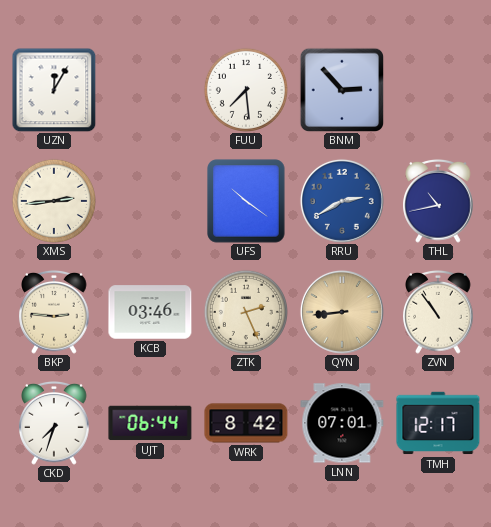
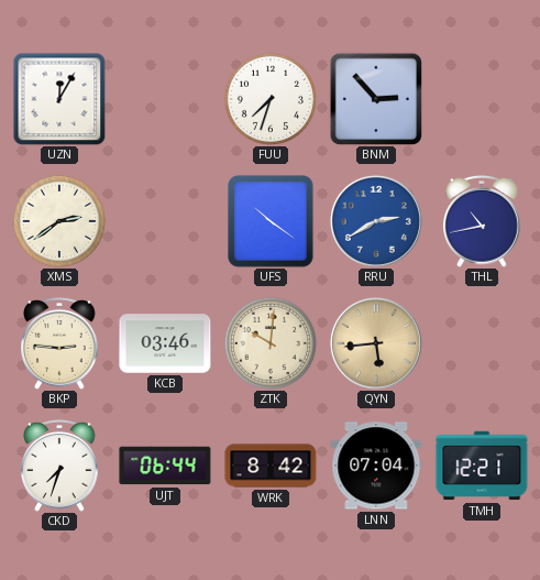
FUU: 7:29 -> 7:33
XMS: 2:44 -> 2:39
ZTK: 2:26 -> 10:01
QYN: 8:44 -> 5:44
ZVN: 10:54 -> none
LNN: 07:01 -> 07:04
TMH: 12:17 -> 12:21
